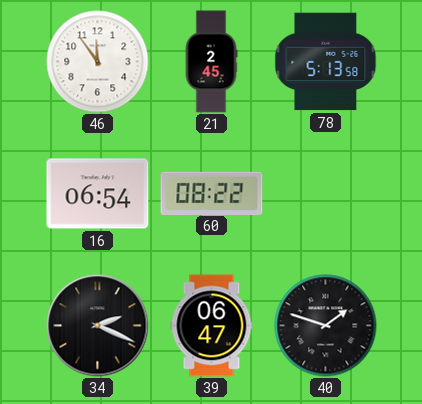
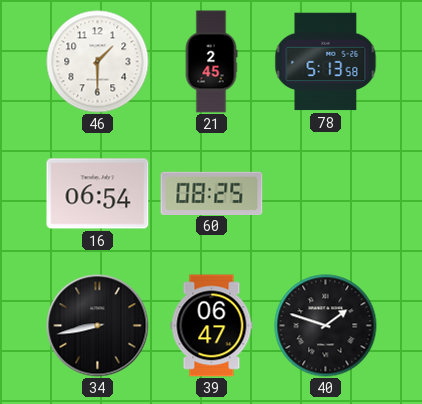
46: 11:54 -> 1:30
60: 08:22 -> 08:25
34: 2:19 -> 8:43
